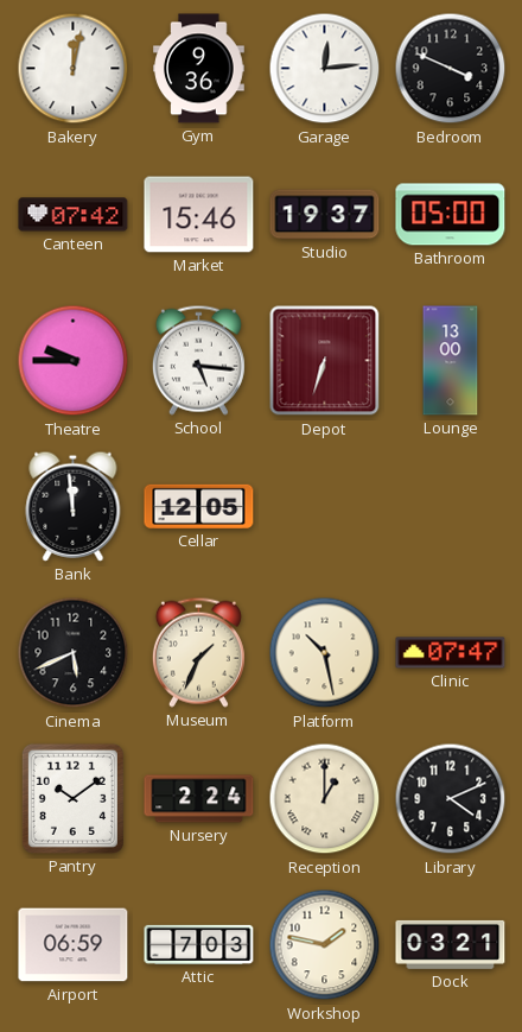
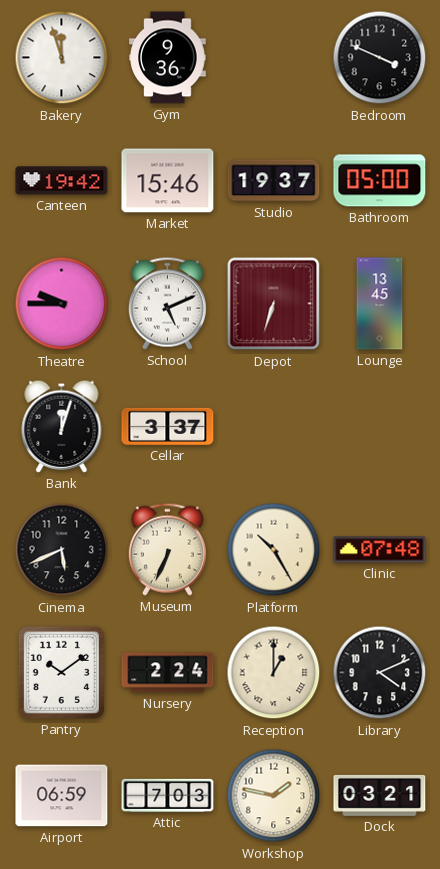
Bakery: 12:02 -> 11:57
Garage: 12:14 -> none
Canteen: 07:42 -> 19:42
School: 5:16 -> 5:11
Lounge: 13:00 -> 13:45
Bank: 11:59 -> 12:03
Cellar: 12:05 -> 3:37
Museum: 1:34 -> 6:34
Platform: 10:28 -> 10:25
Clinic: 07:47 -> 07:48
